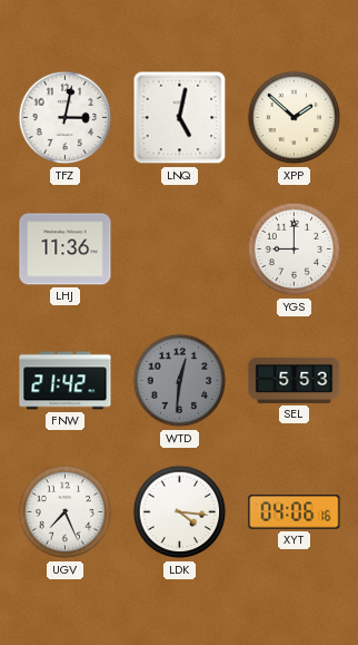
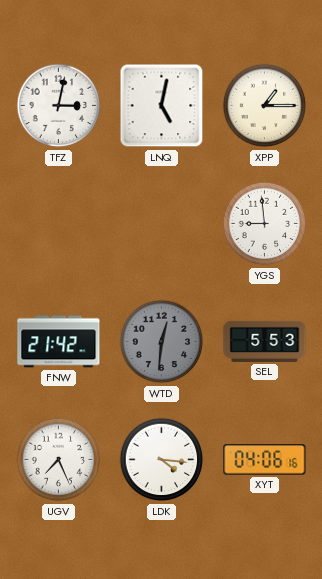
XPP: 1:52 -> 1:15
LHJ: 11:36 -> none
YGS: 9:00 -> 8:59
